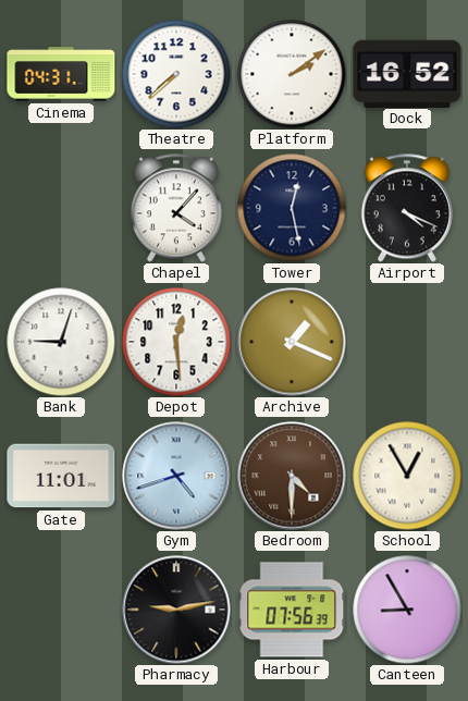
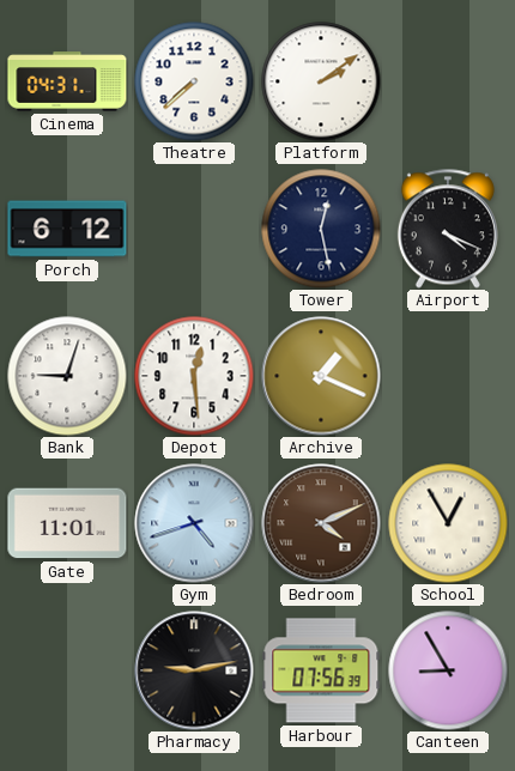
Dock: 16:52 -> none
Porch: none -> 6:12
Chapel: 4:07 -> none
Bedroom: 4:30 -> 4:11
